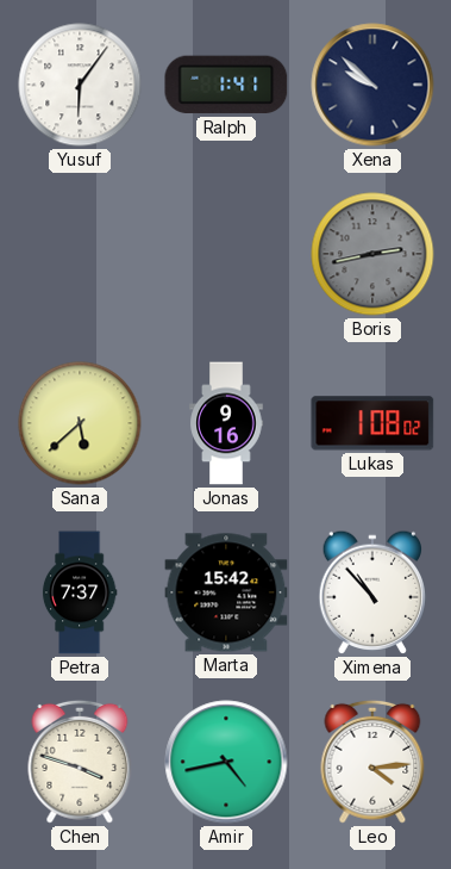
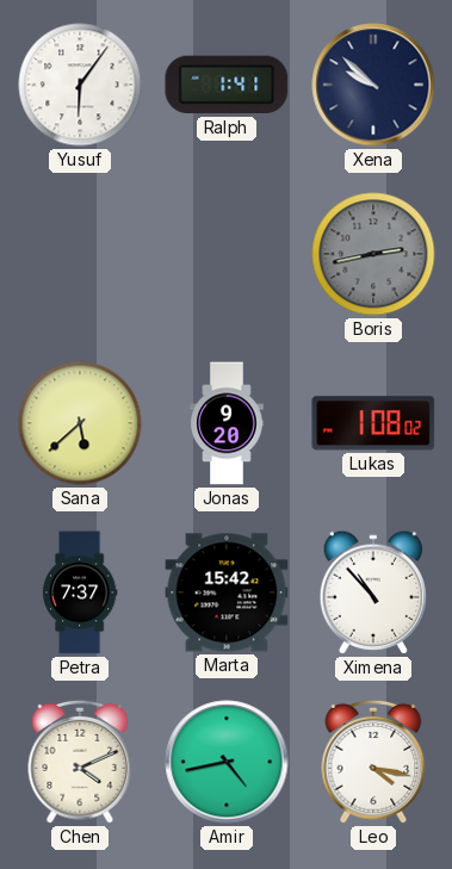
Jonas: 9:16 -> 9:20
Chen: 3:48 -> 4:11
Leo: 4:14 -> 4:17
